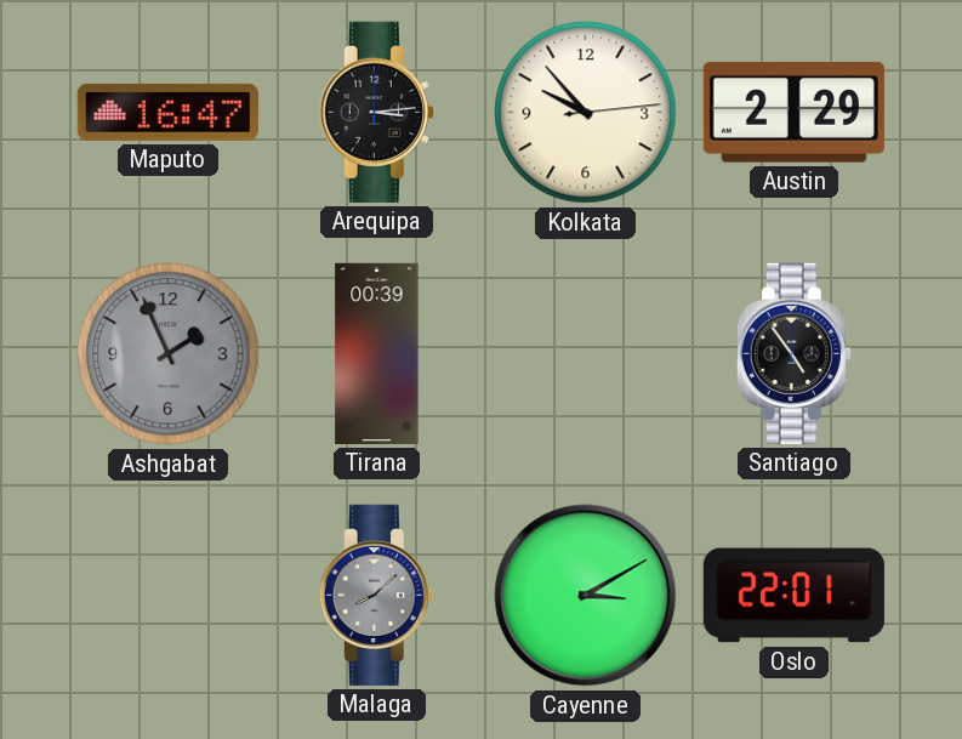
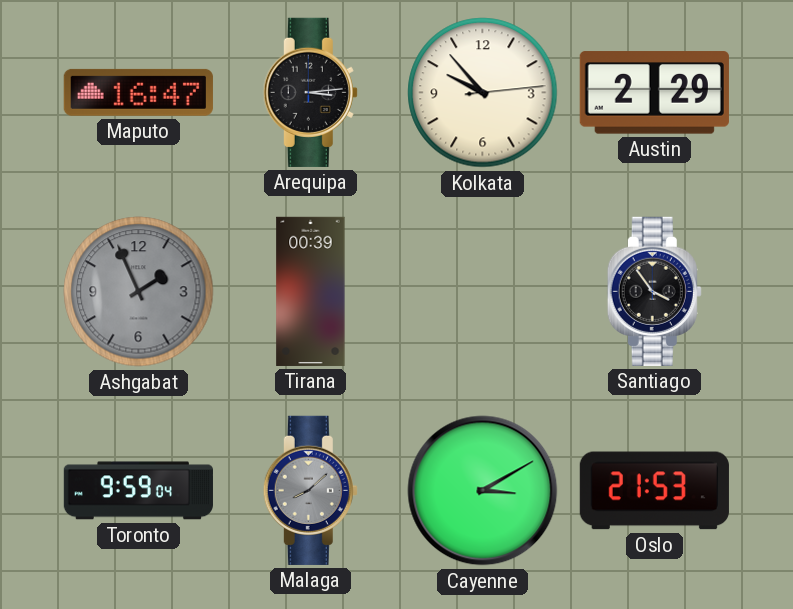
Santiago: 4:54 -> 3:54
Toronto: none -> 9:59
Oslo: 22:01 -> 21:53
